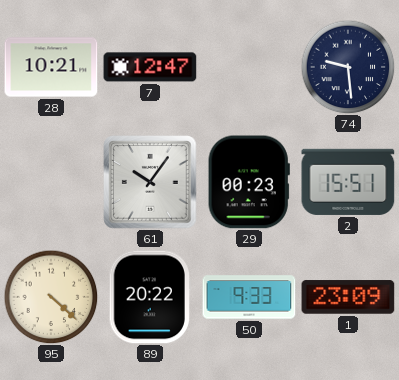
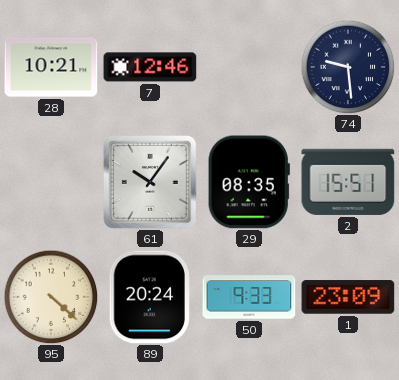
7: 12:47 -> 12:46
29: 00:23 -> 08:35
89: 20:22 -> 20:24
